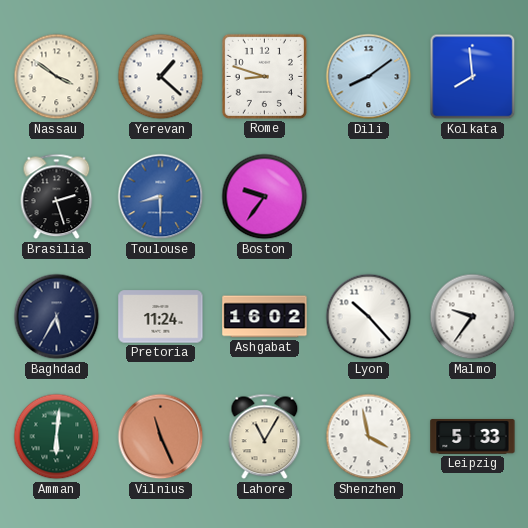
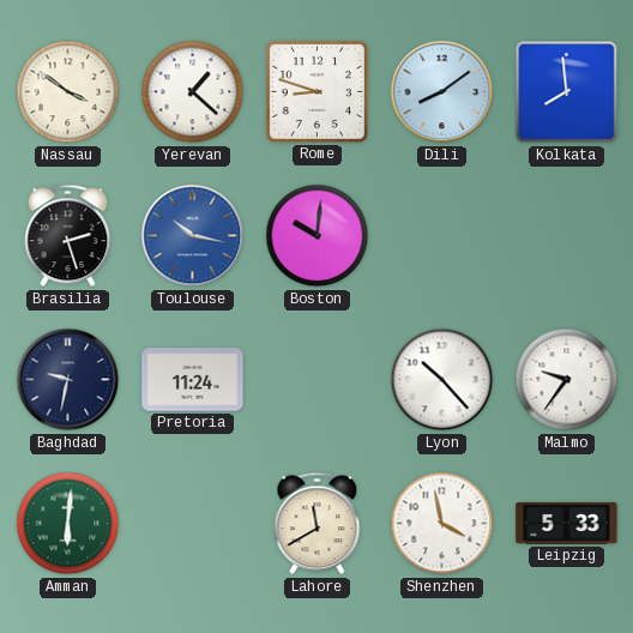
Toulouse: 8:30 -> 10:17
Boston: 9:36 -> 10:01
Baghdad: 5:35 -> 9:32
Ashgabat: 16:02 -> none
Vilnius: 11:26 -> none
Lahore: 11:05 -> 11:40
